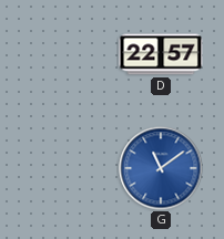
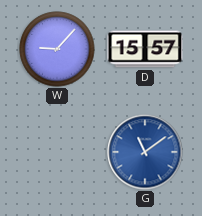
W: none -> 9:07
D: 22:57 -> 15:57
